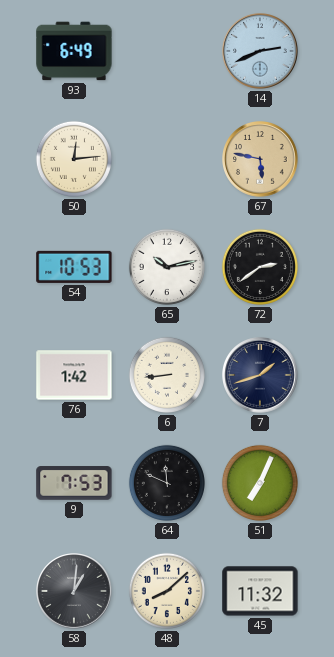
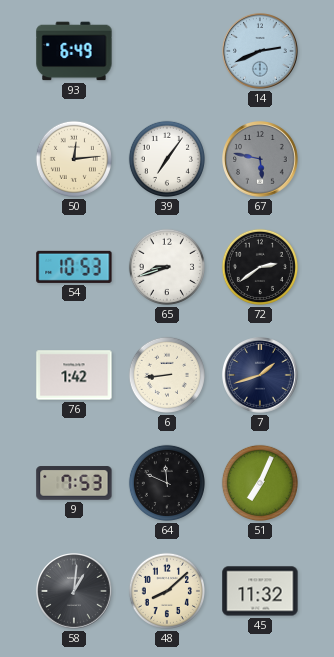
39: none -> 7:06
67 dial: champagne -> grey
65: 10:13 -> 8:42
